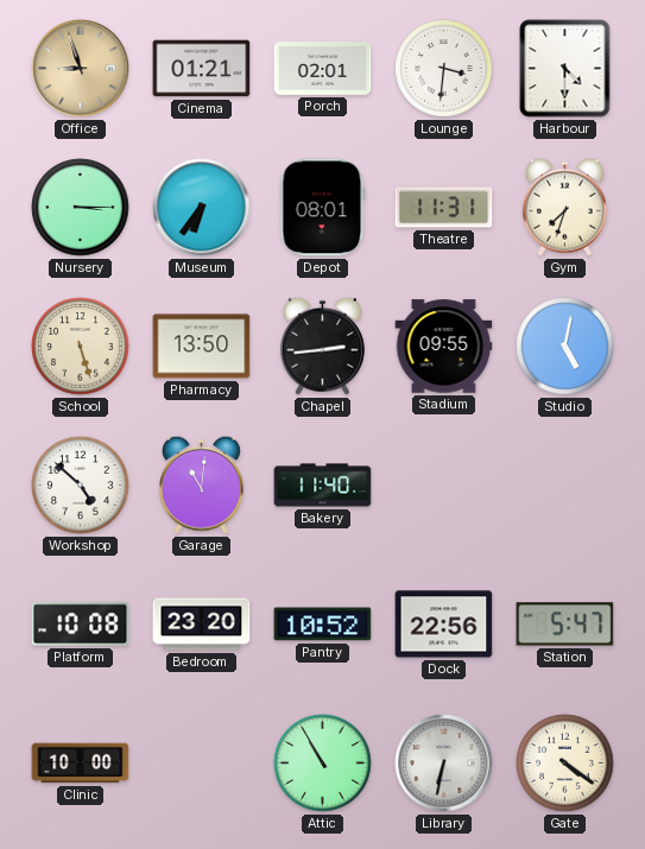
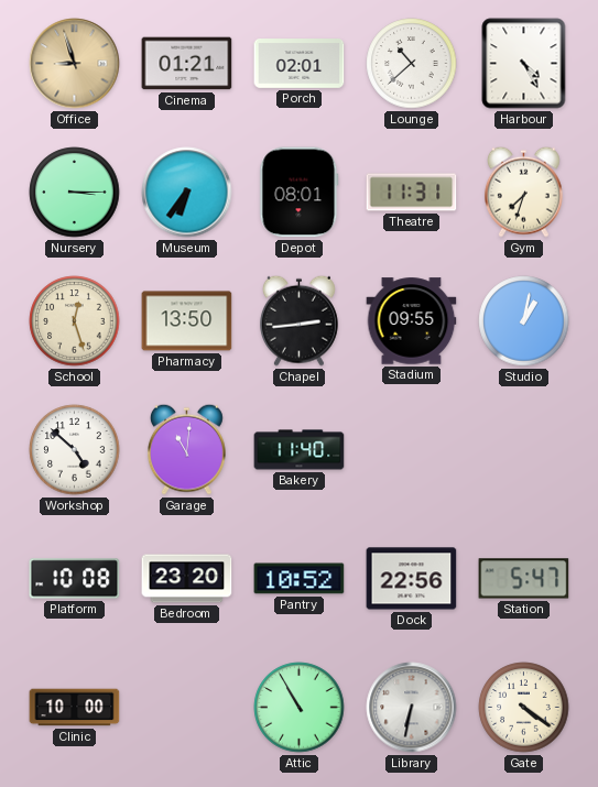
Lounge: 3:31 -> 10:38
Harbour: 4:30 -> 4:25
School: 5:27 -> 12:27
Studio: 5:02 -> 1:02
